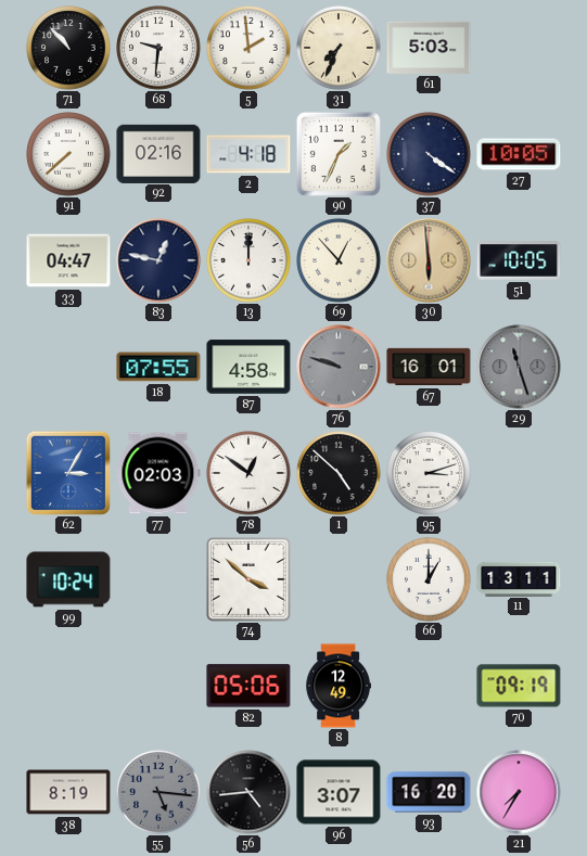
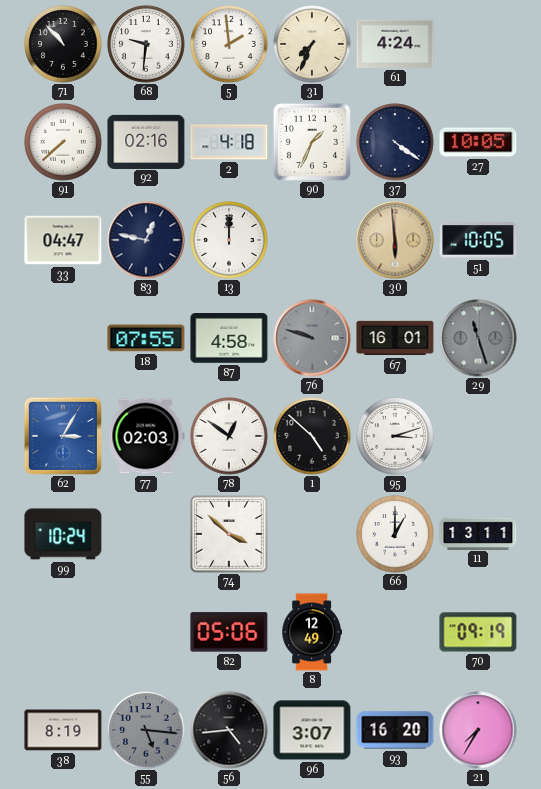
61: 5:03 -> 4:24
69: 12:53 -> none
